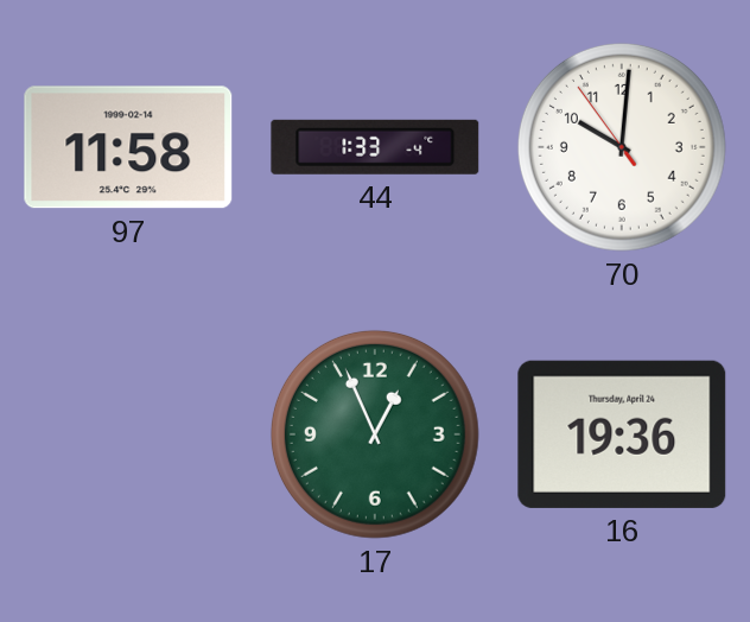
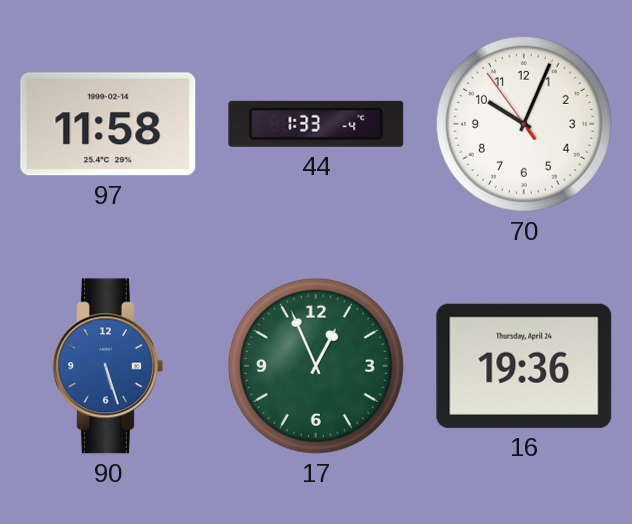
70: 10:00 -> 10:03
90: none -> 5:27
